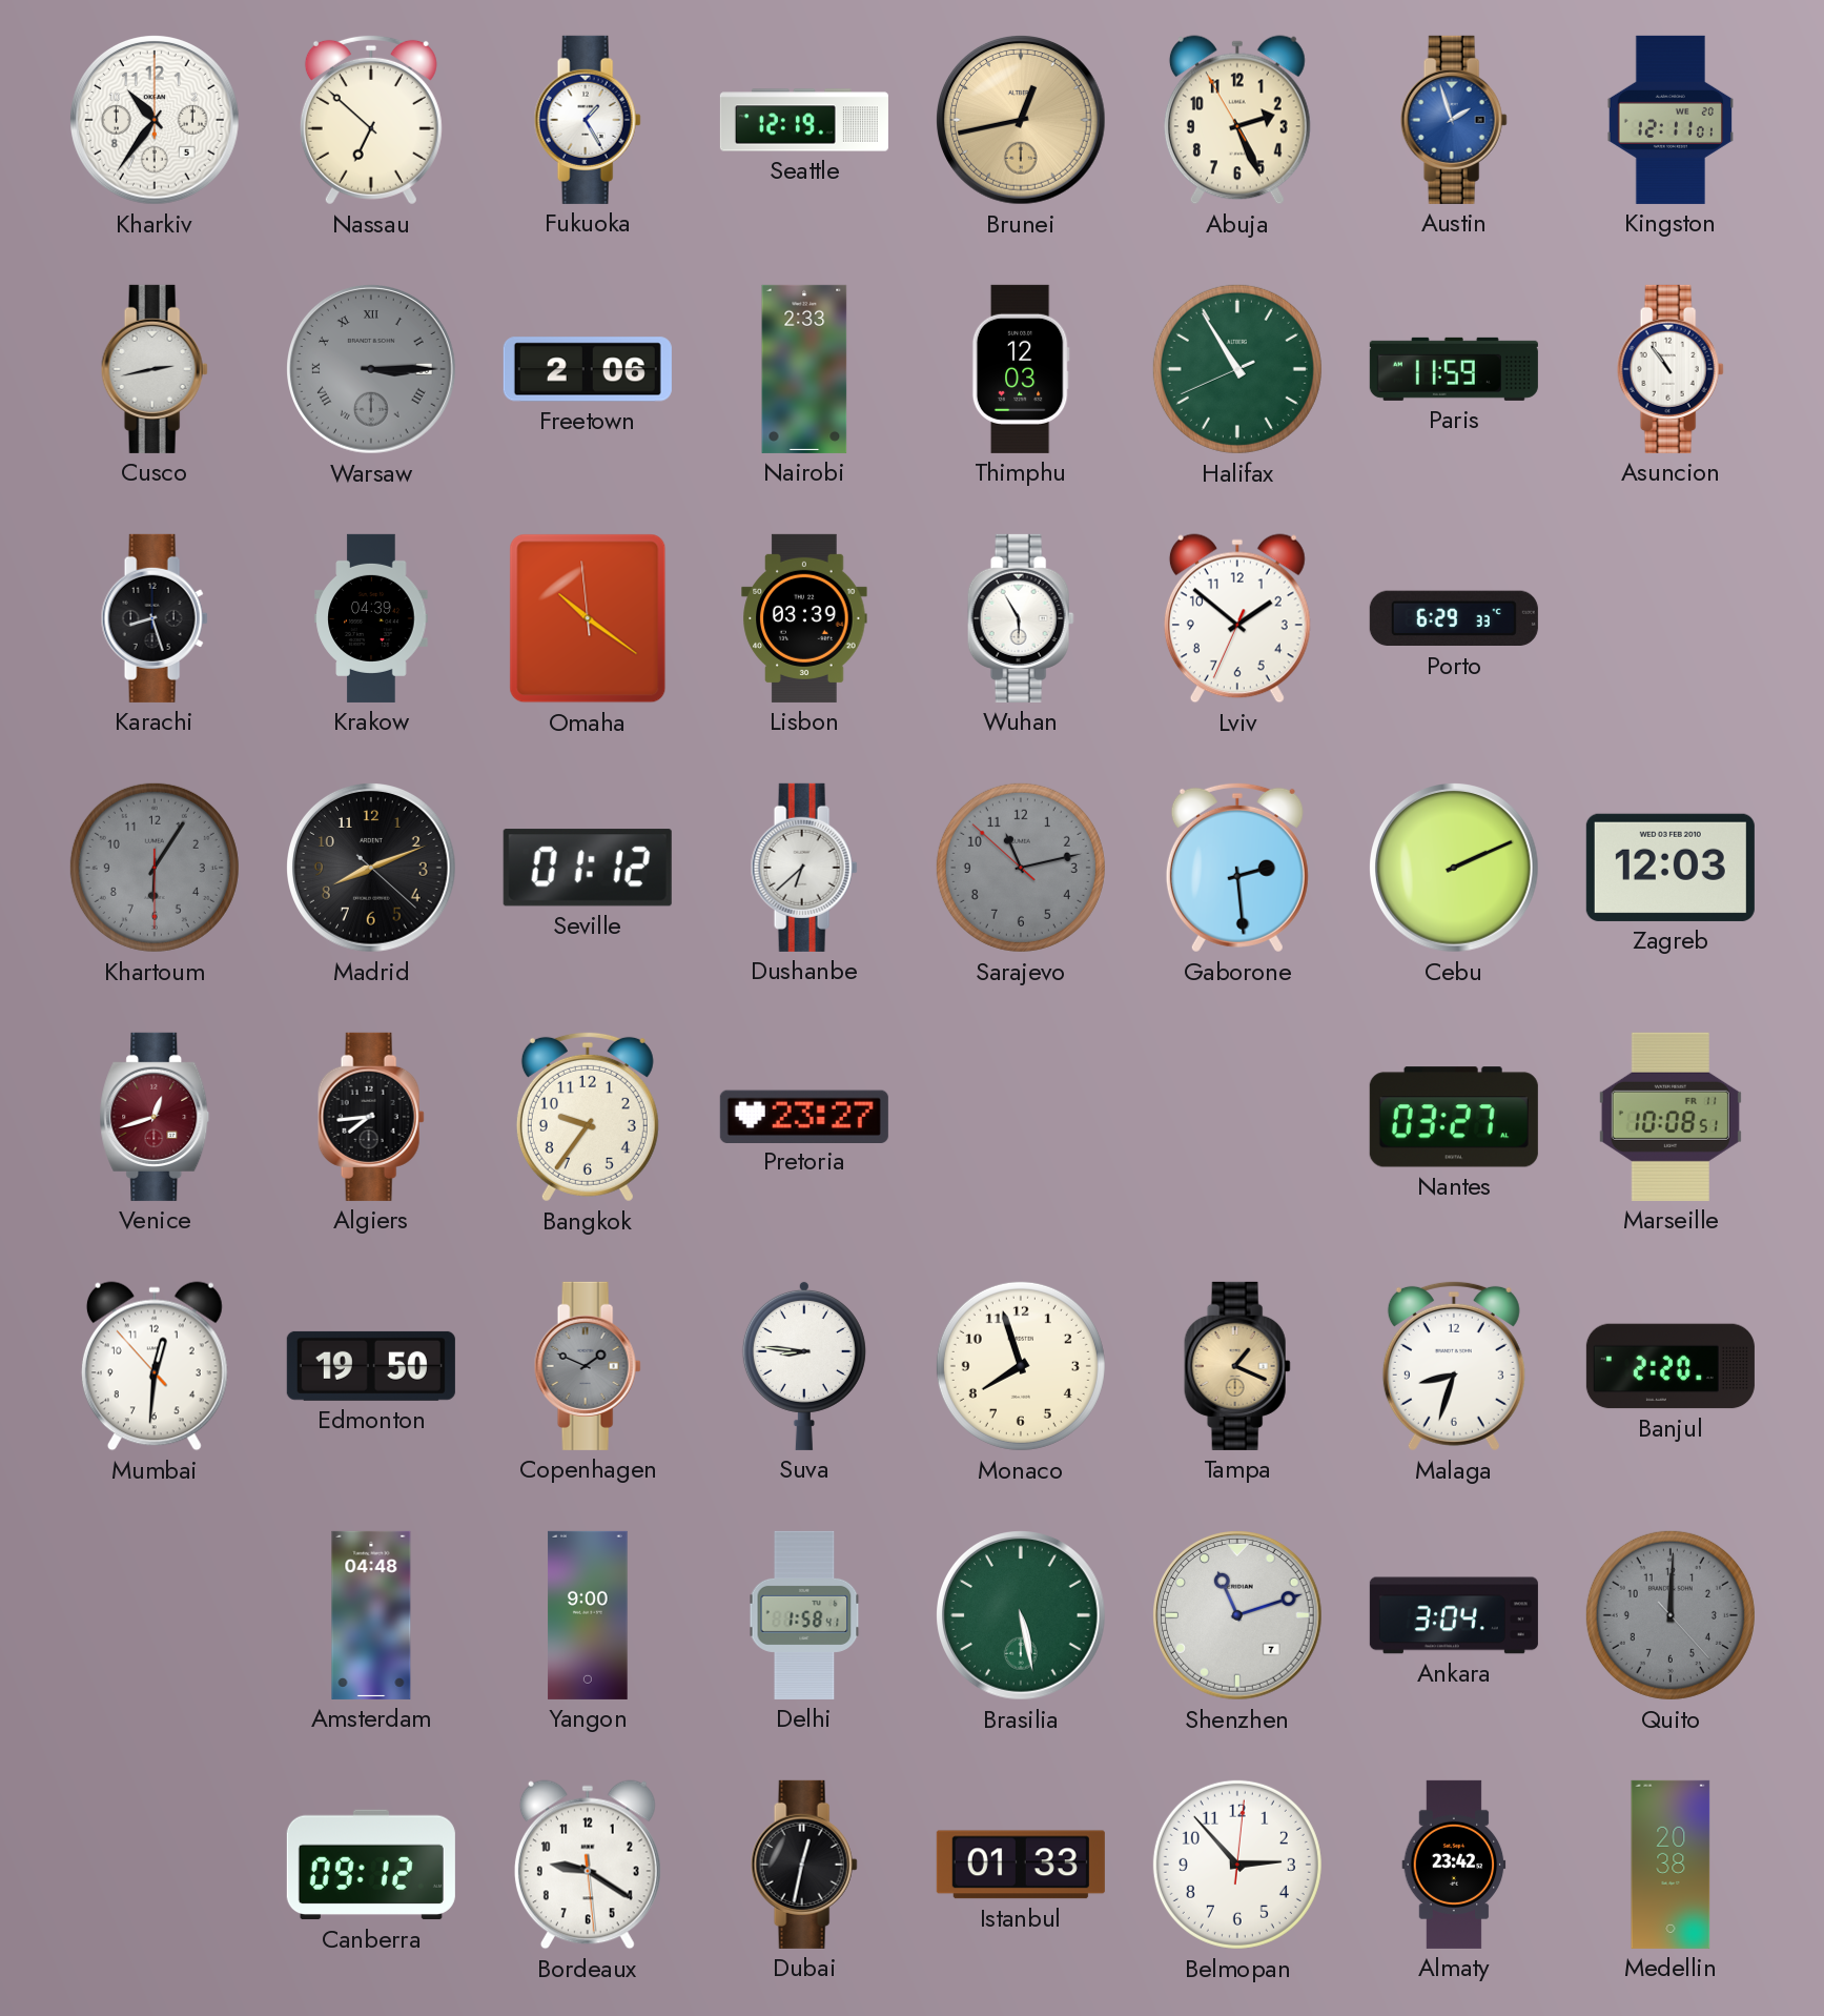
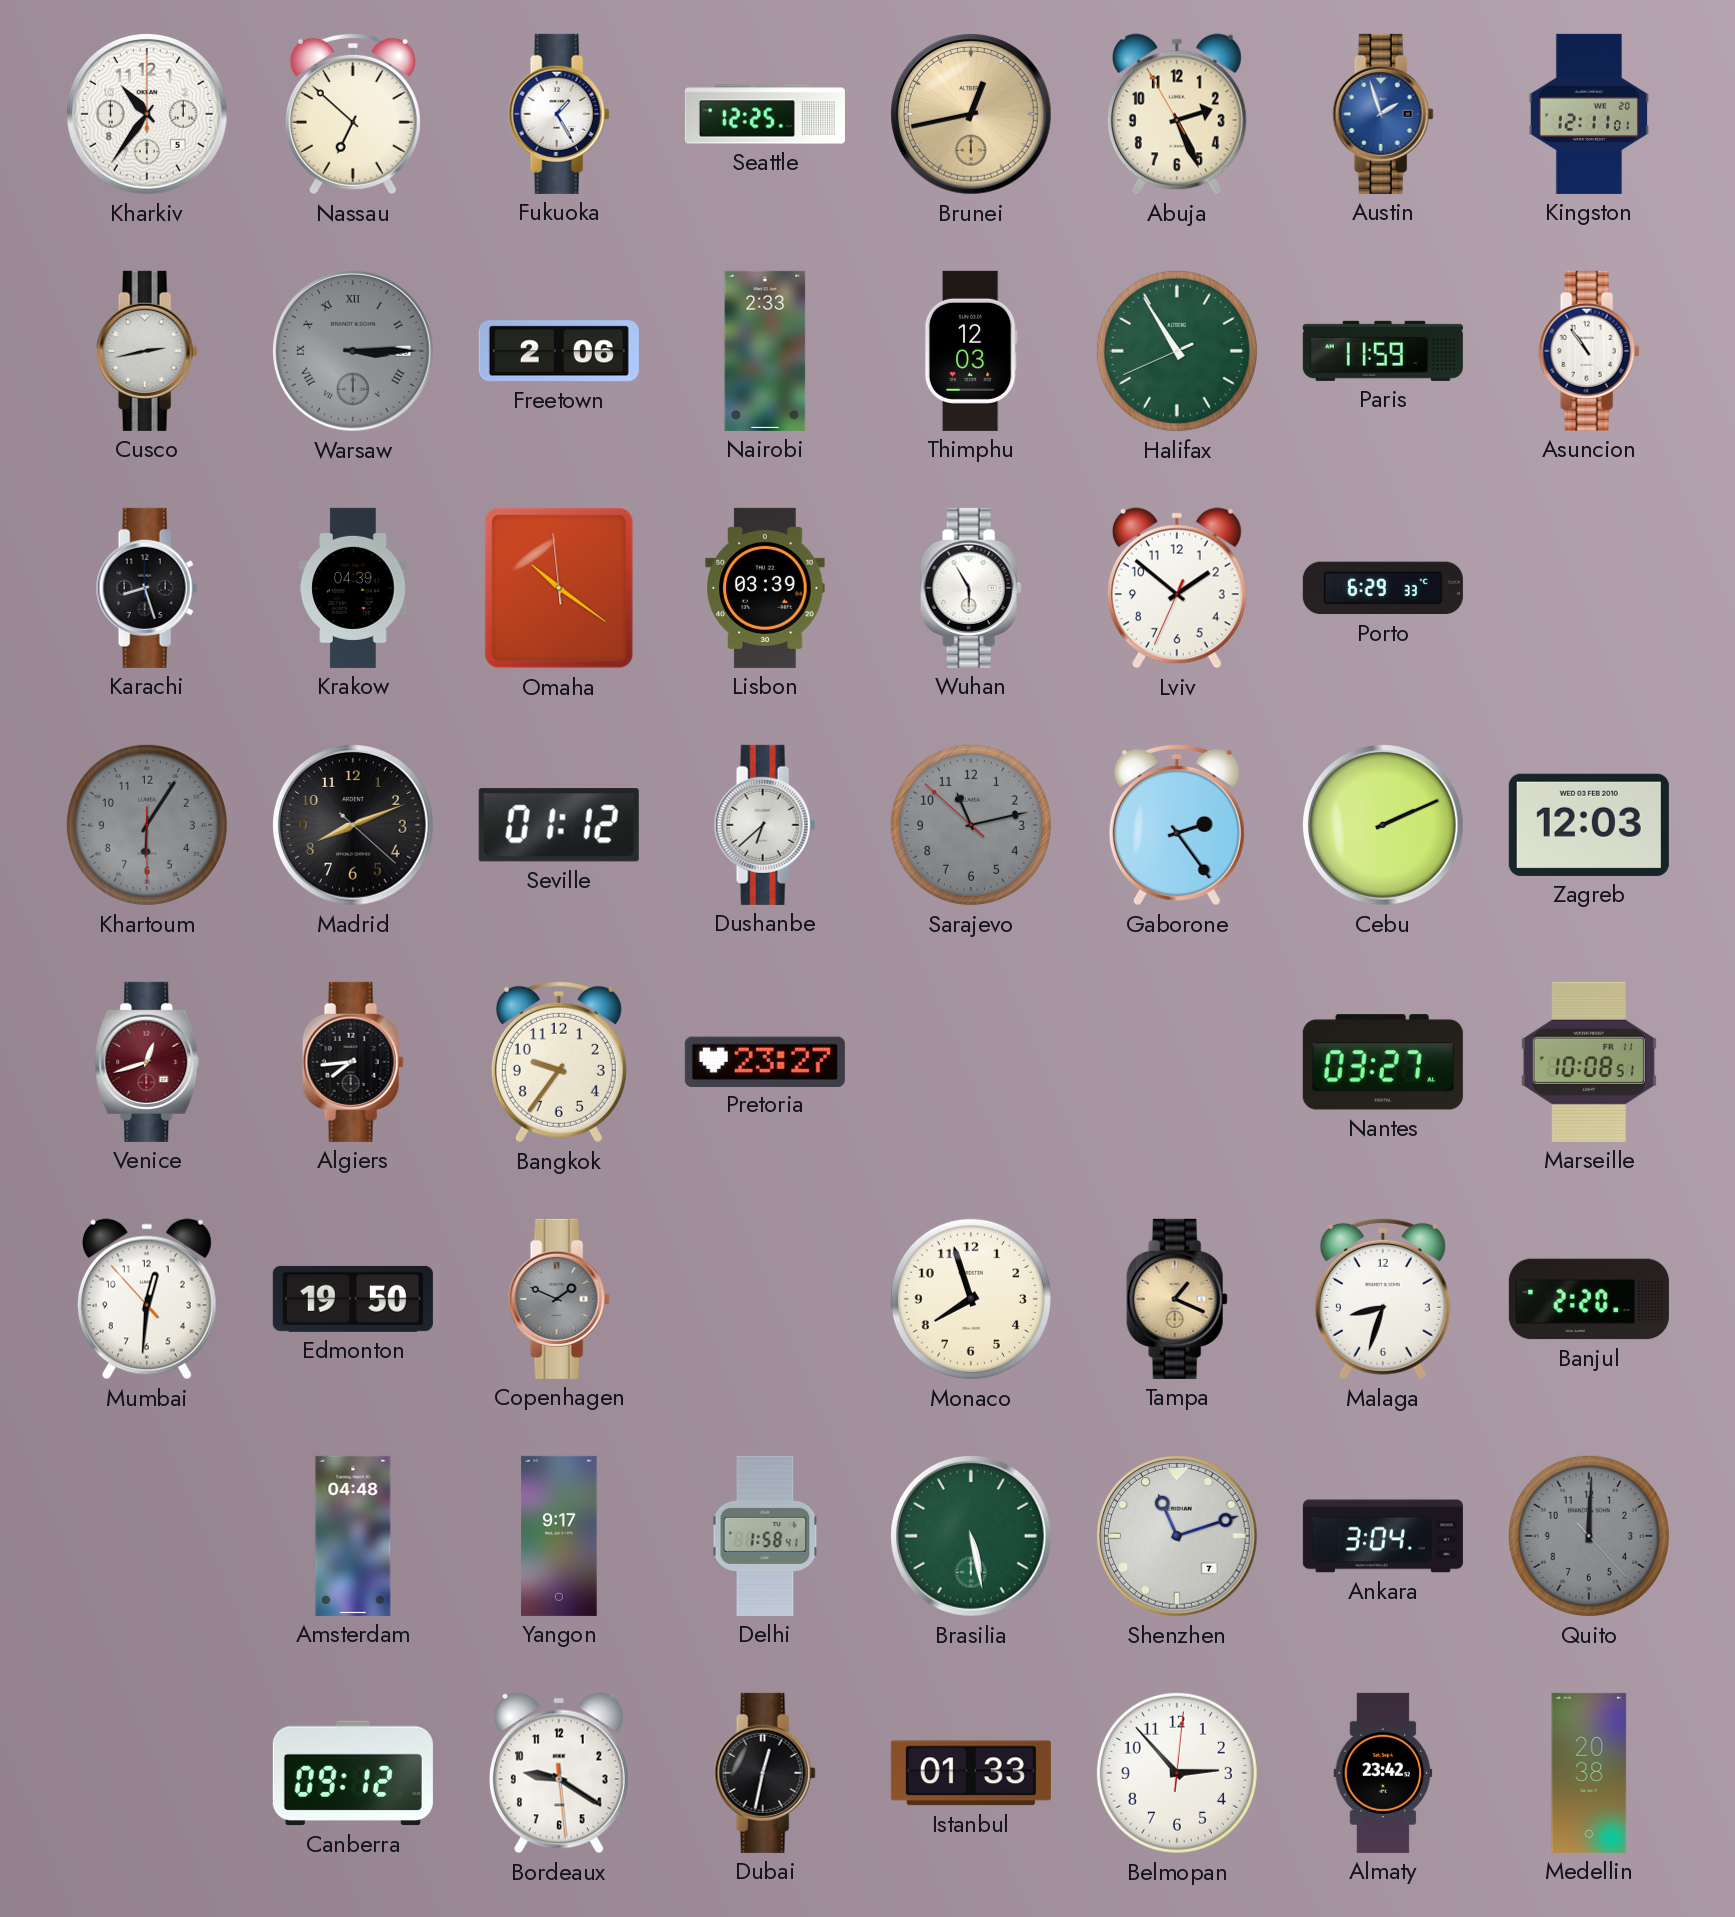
Seattle: 12:19 -> 12:25
Gaborone: 2:29 -> 2:24
Suva: 8:46 -> none
Yangon: 9:00 -> 9:17
